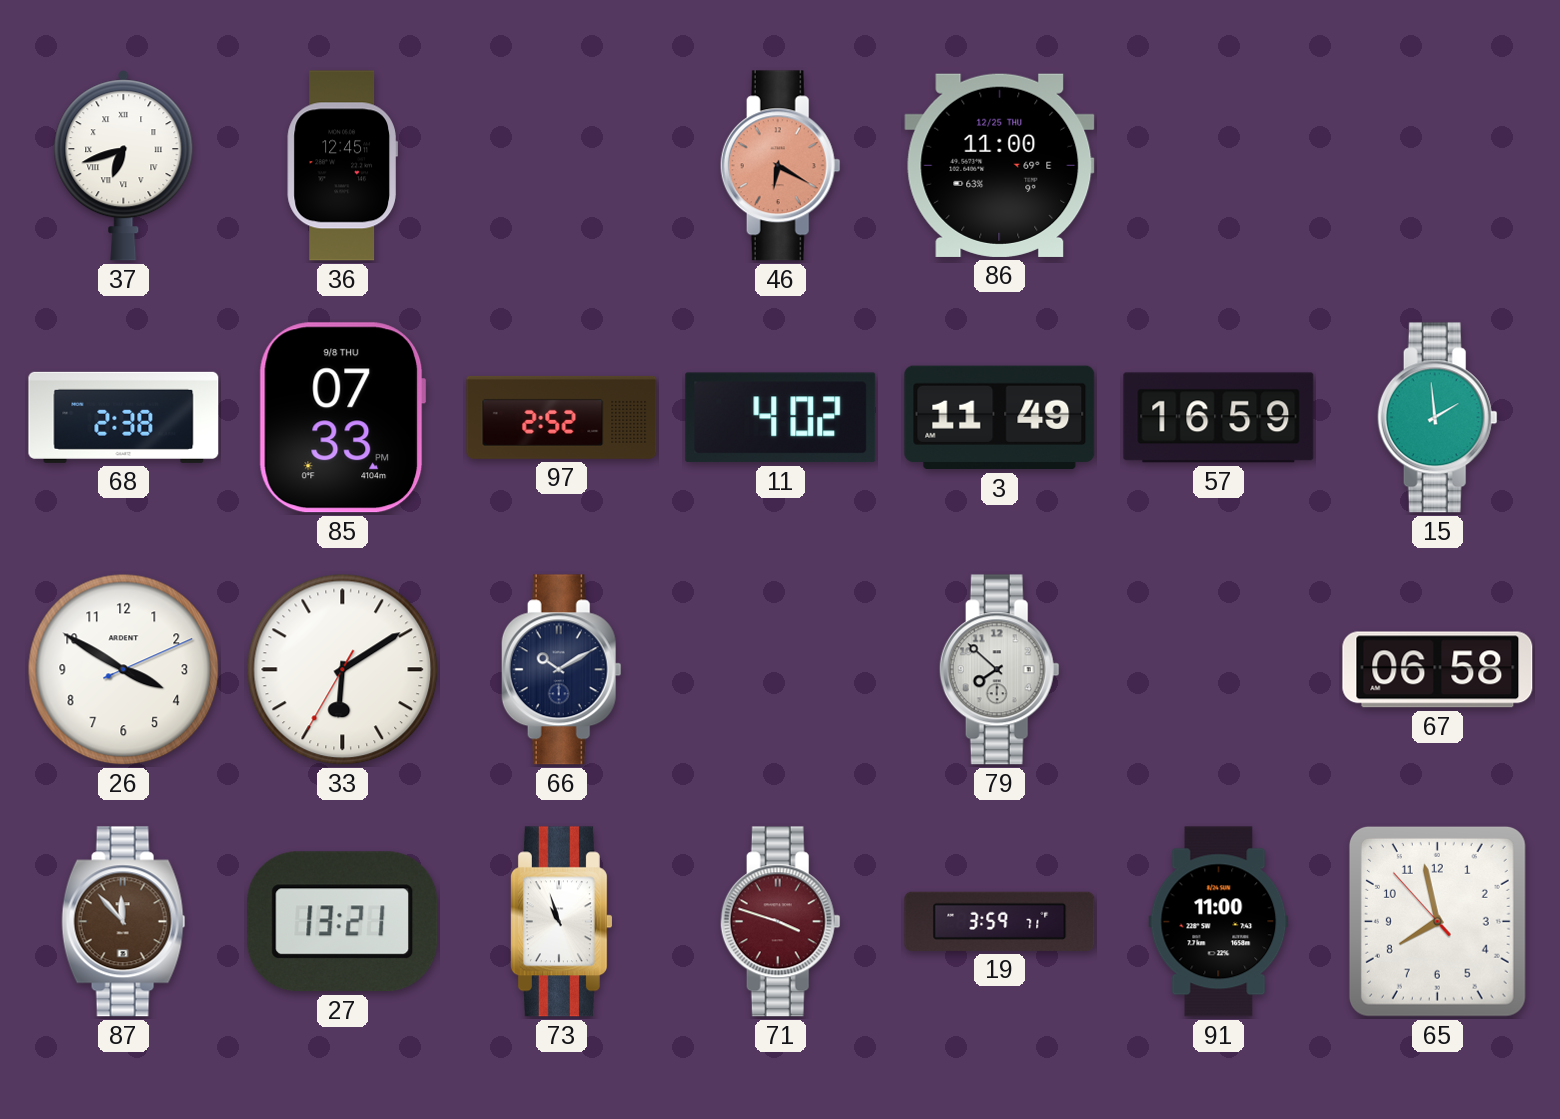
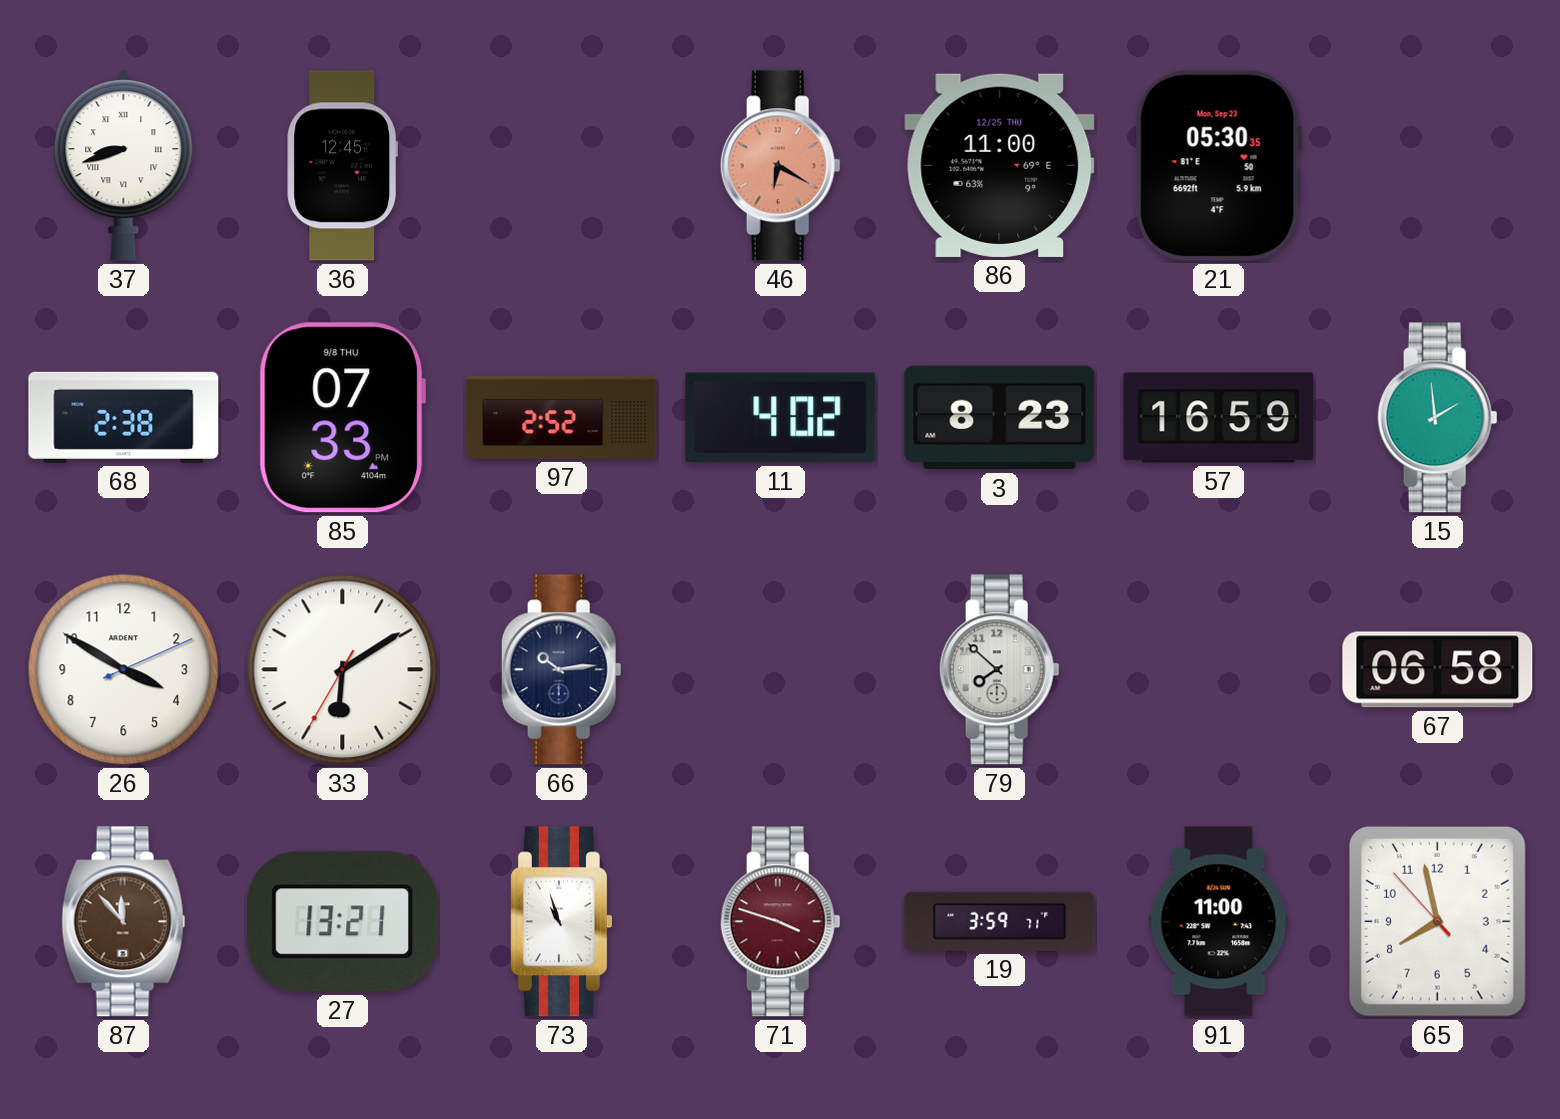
37: 6:42 -> 8:42
21: none -> 05:30
3: 11:49 -> 8:23
66: 10:10 -> 10:14
